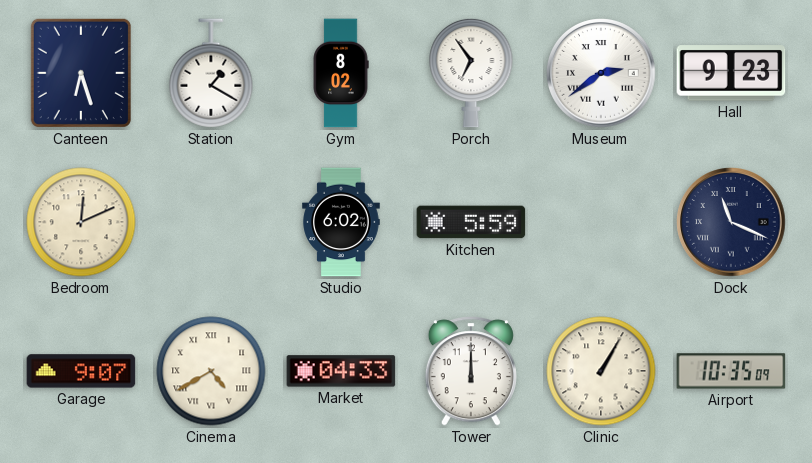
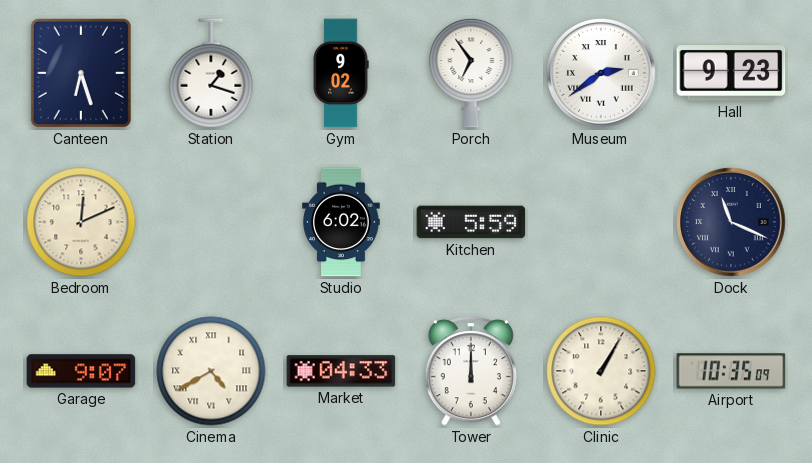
Station: 1:20 -> 1:18
Gym: 8:02 -> 9:02
